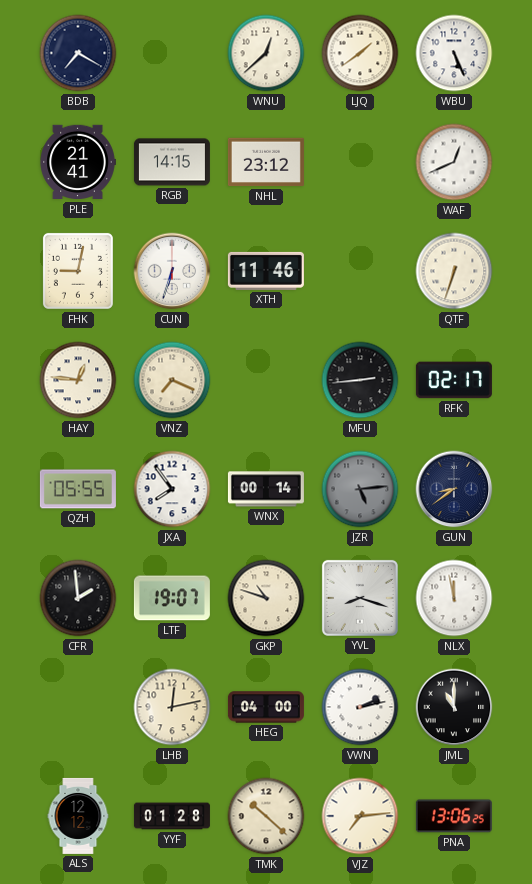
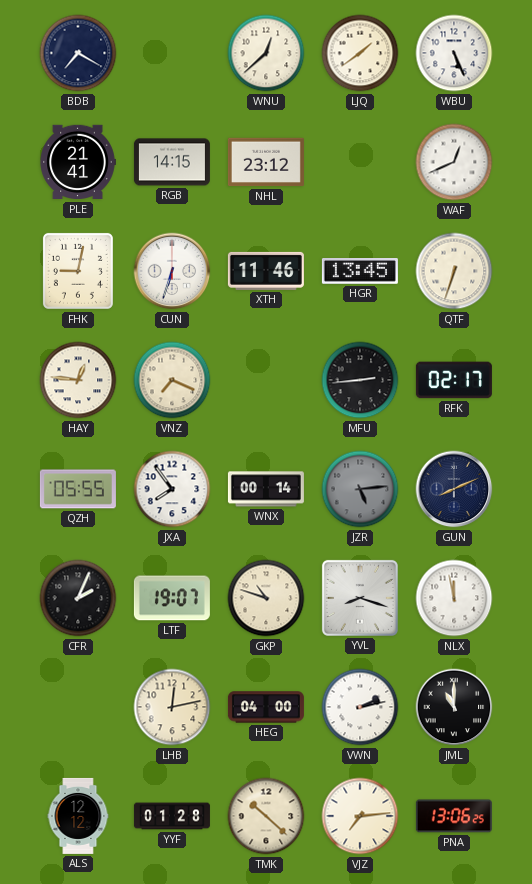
HGR: none -> 13:45
GUN: 8:39 -> 8:11
CFR: 1:59 -> 2:04
